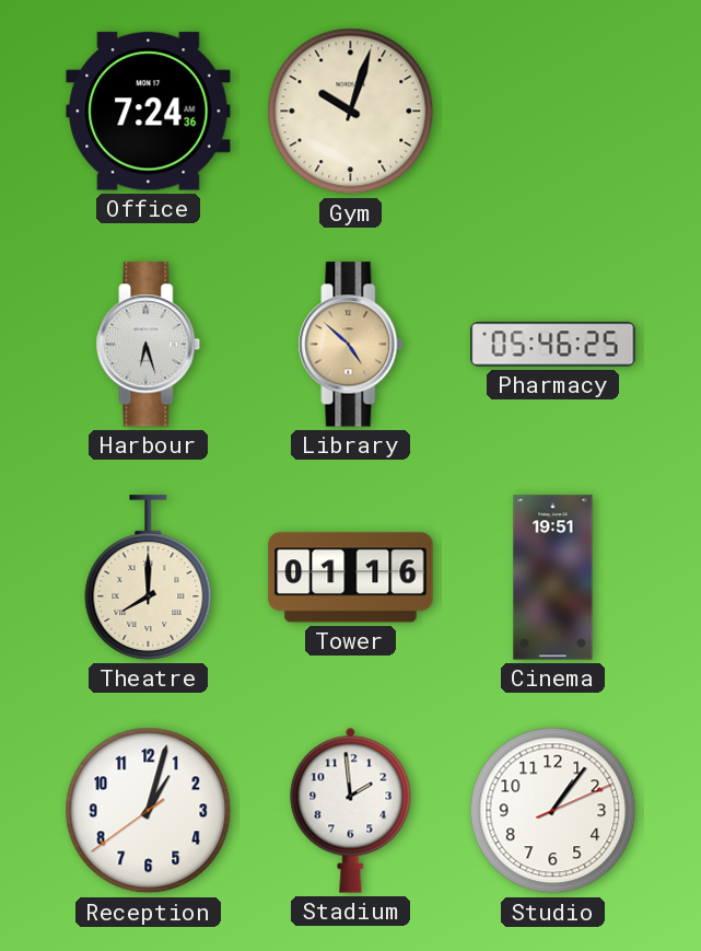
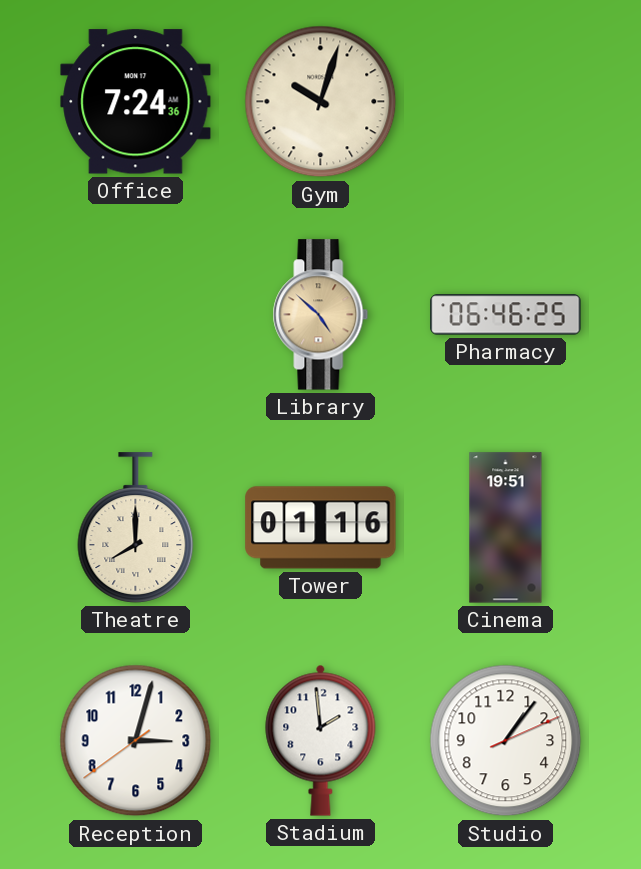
Harbour: 6:27 -> none
Pharmacy: 05:46 -> 06:46
Reception: 1:02 -> 3:02
